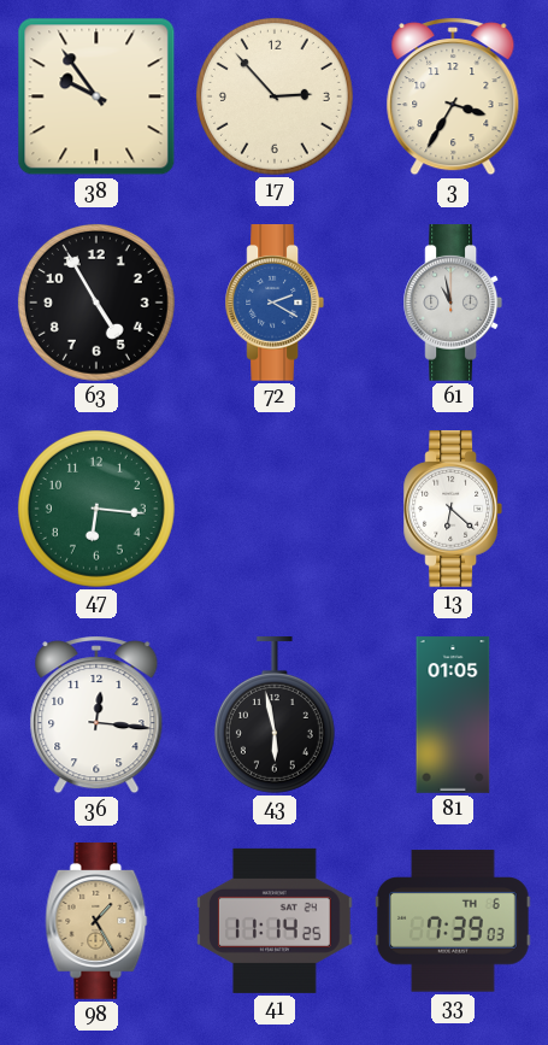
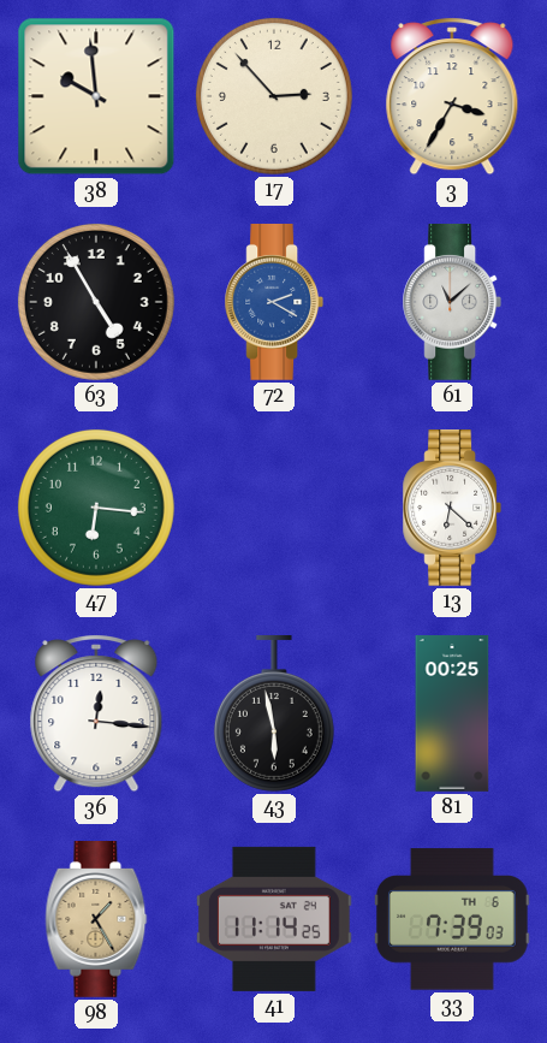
38: 9:54 -> 9:59
61: 10:58 -> 11:08
81: 01:05 -> 00:25
